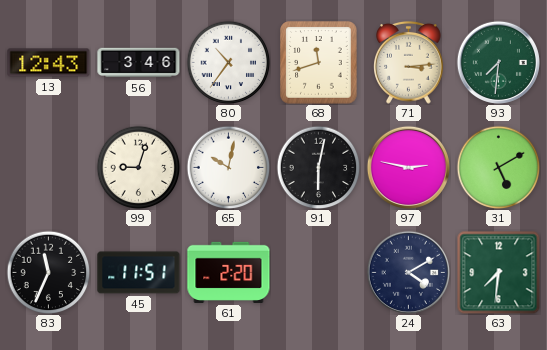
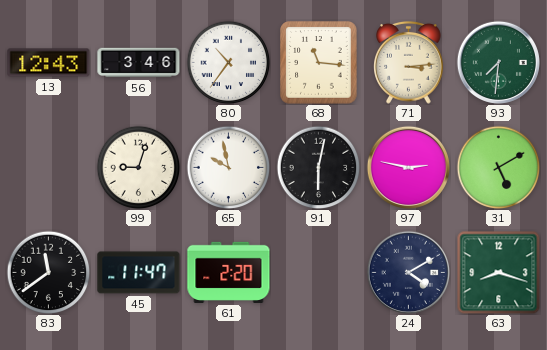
68: 11:42 -> 11:16
65: 10:02 -> 9:58
83: 11:34 -> 11:39
45: 11:51 -> 11:47
63: 7:31 -> 8:18
